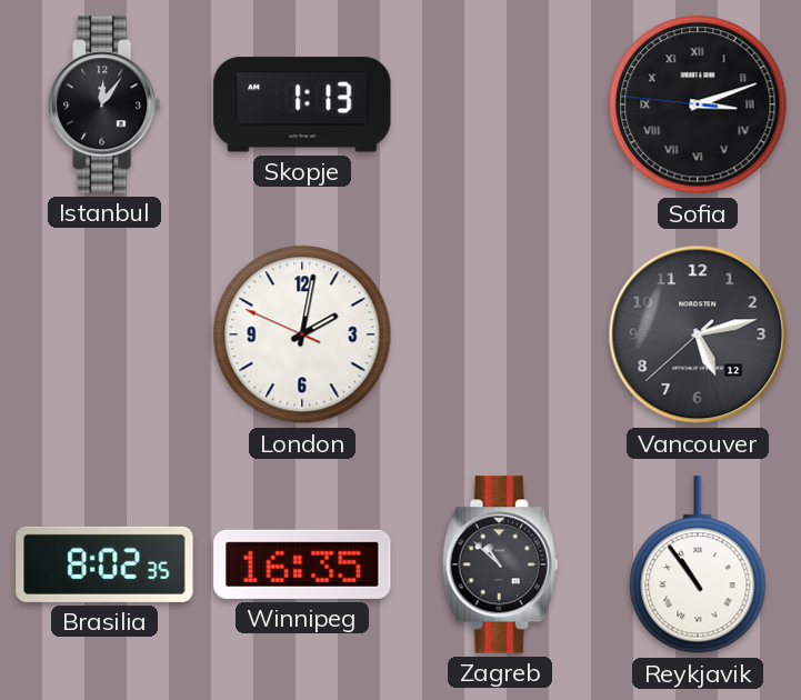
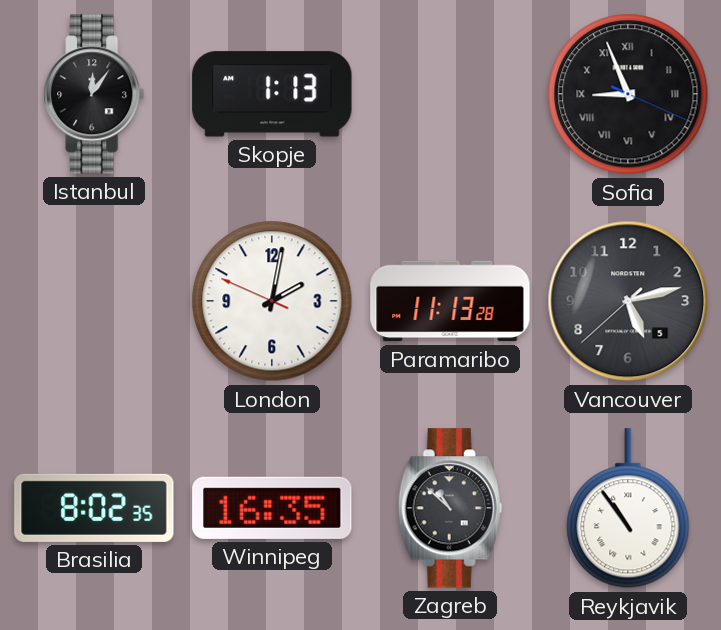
Sofia: 3:11 -> 8:56
Paramaribo: none -> 11:13
Vancouver date: 12 -> 5
